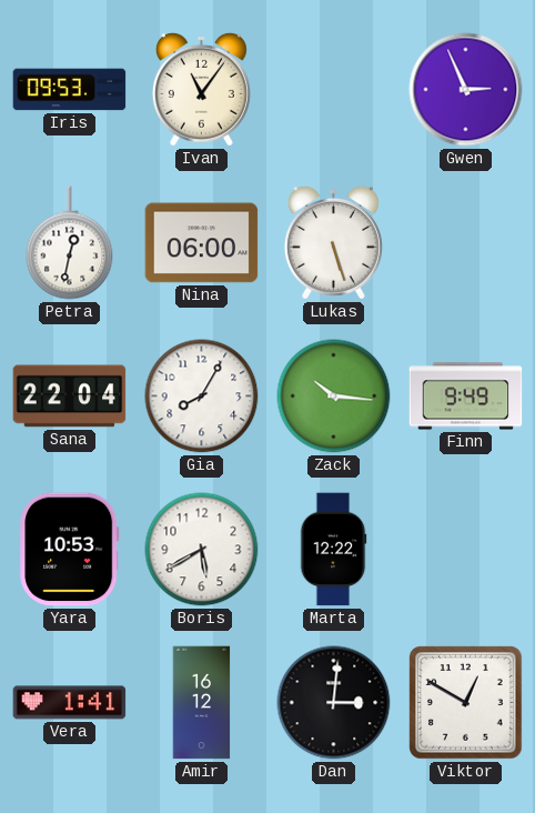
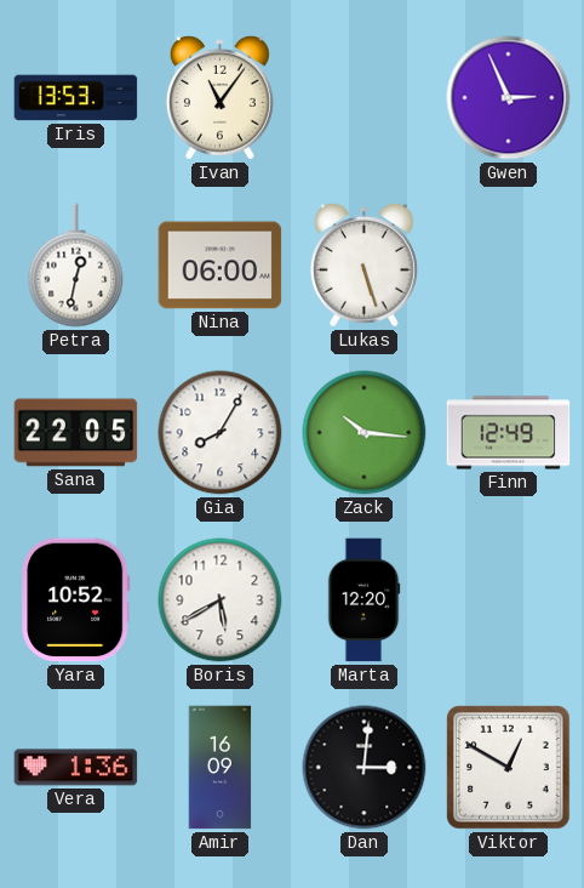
Iris: 09:53 -> 13:53
Sana: 22:04 -> 22:05
Finn: 9:49 -> 12:49
Yara: 10:53 -> 10:52
Marta: 12:22 -> 12:20
Vera: 1:41 -> 1:36
Amir: 16:12 -> 16:09
